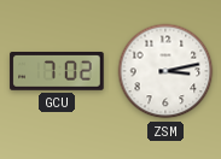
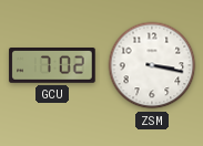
ZSM: 3:13 -> 3:17
